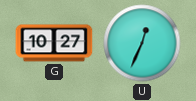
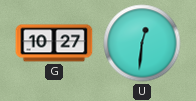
U: 12:34 -> 12:31
